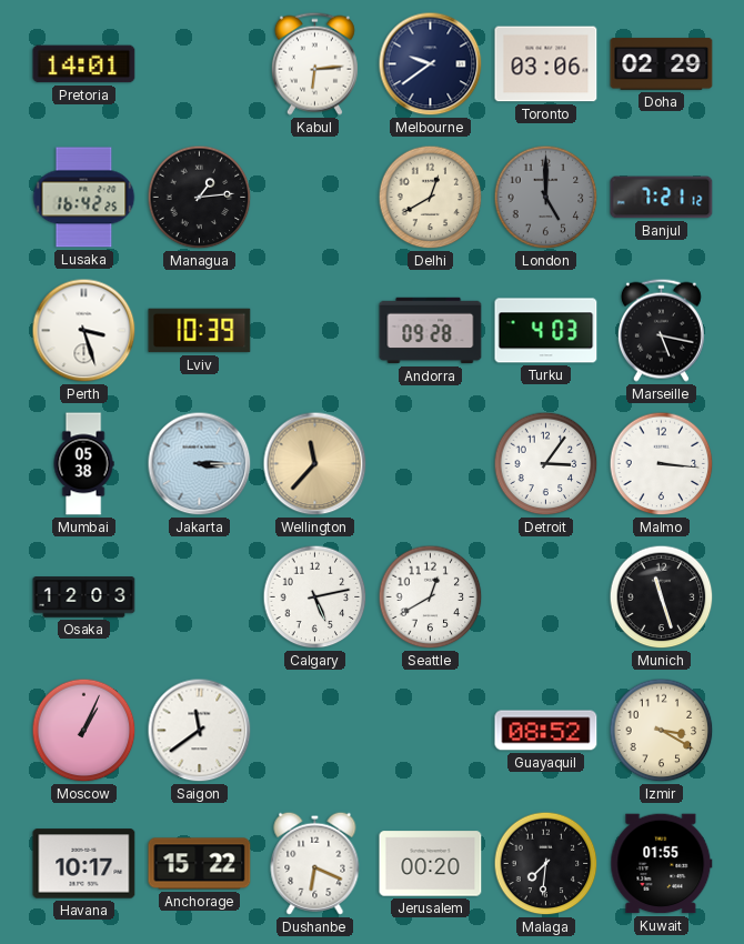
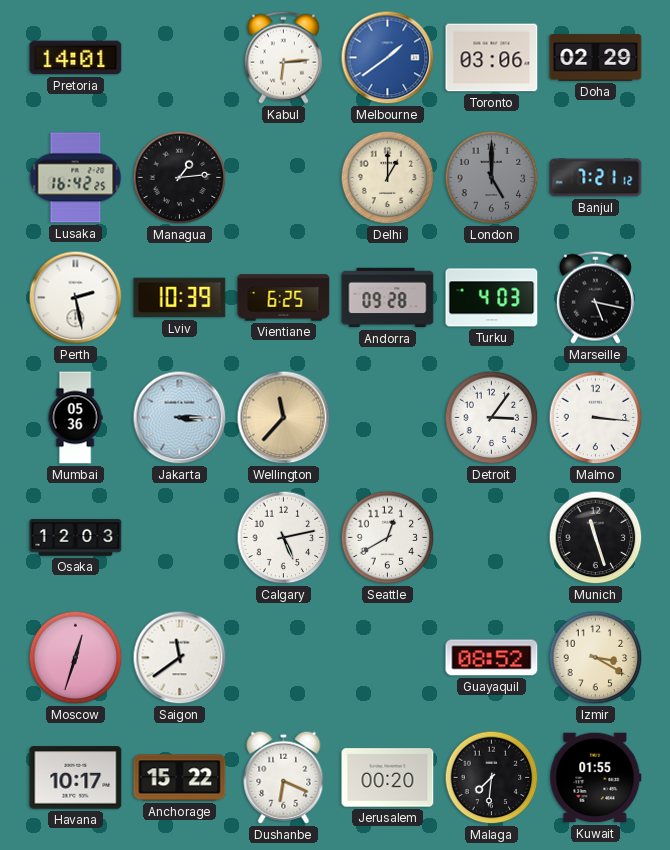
Melbourne: 9:39 -> 1:39
Melbourne dial: navy -> blue
Delhi: 12:40 -> 1:00
Perth: 3:27 -> 2:28
Vientiane: none -> 6:25
Mumbai: 05:38 -> 05:36
Moscow: 1:04 -> 12:33
